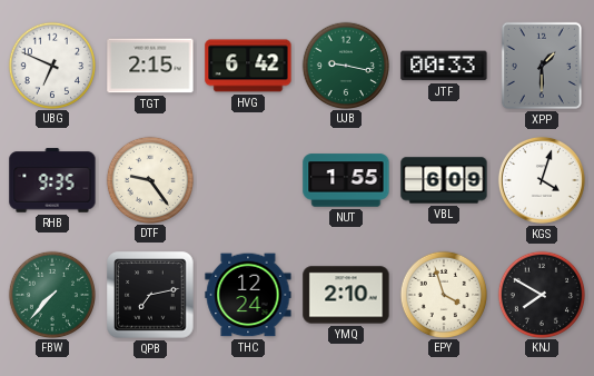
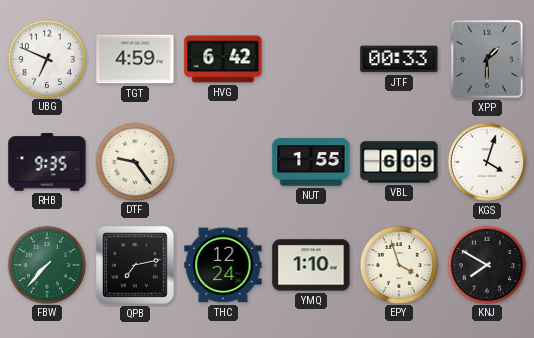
TGT: 2:15 -> 4:59
UJB: 9:17 -> none
YMQ: 2:10 -> 1:10
